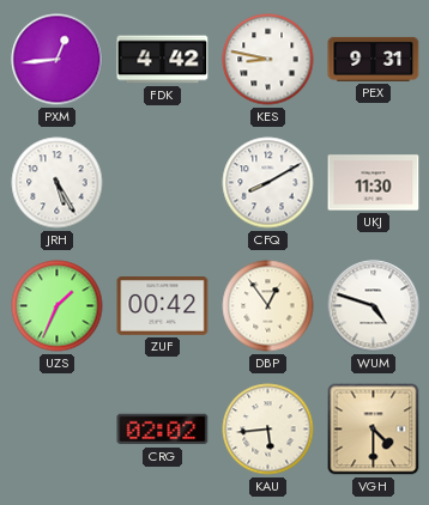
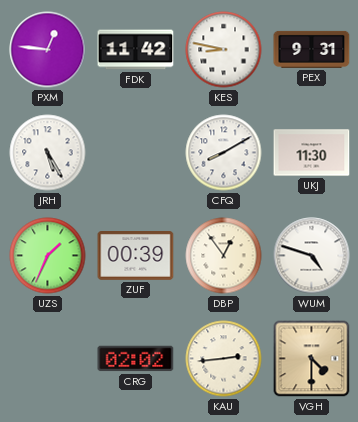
PXM: 12:44 -> 12:46
FDK: 4:42 -> 11:42
ZUF: 00:42 -> 00:39
KAU: 5:44 -> 2:44
